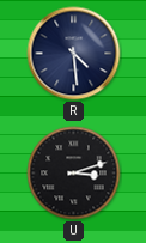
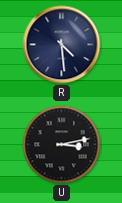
U: 3:12 -> 3:13
